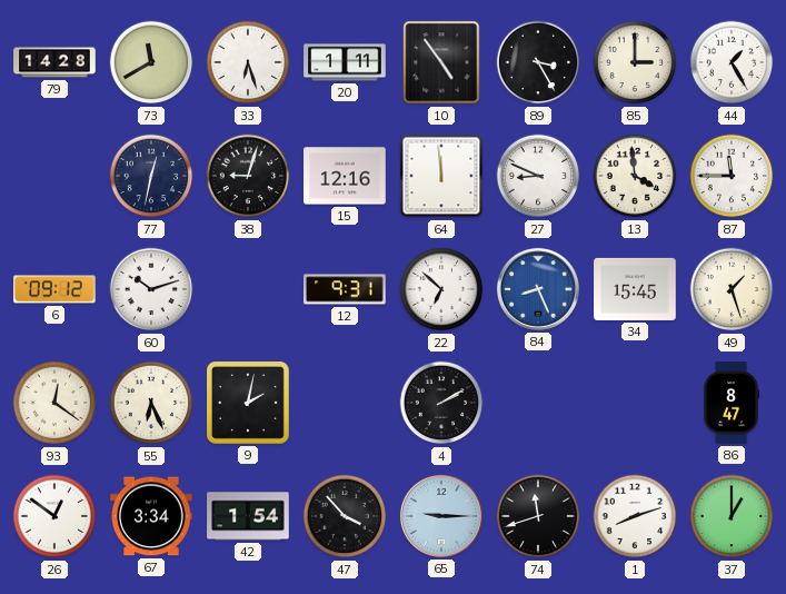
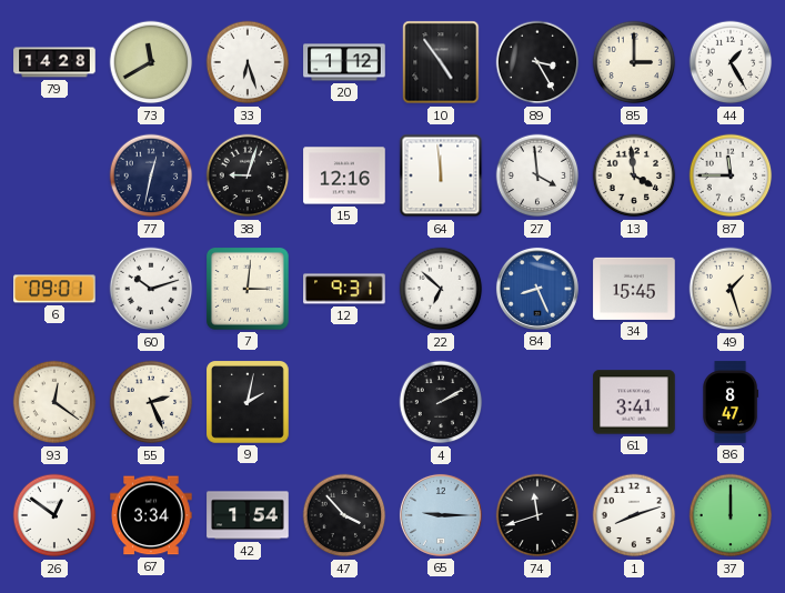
20: 1:11 -> 1:12
27: 8:49 -> 3:59
6: 09:12 -> 09:01
7: none -> 3:01
55: 6:26 -> 2:26
61: none -> 3:41
37: 1:00 -> 12:00
